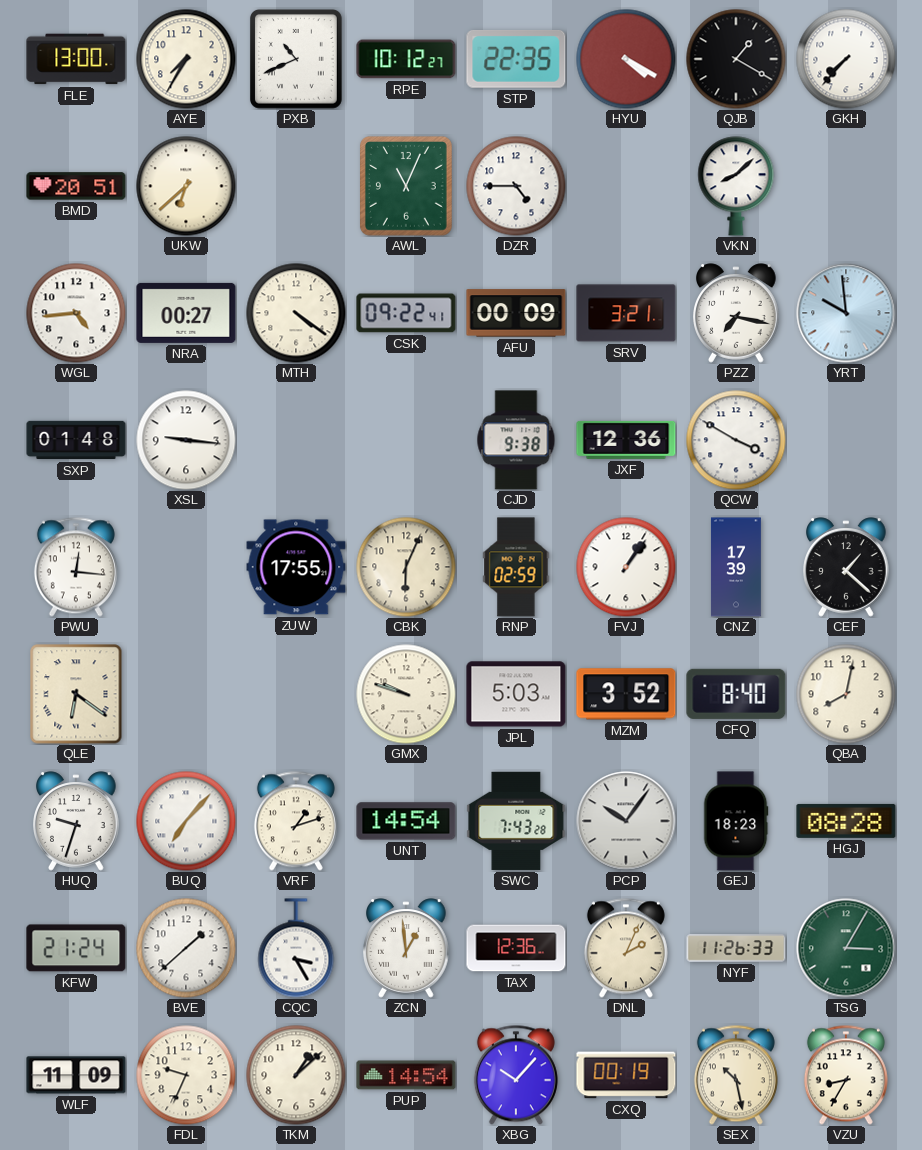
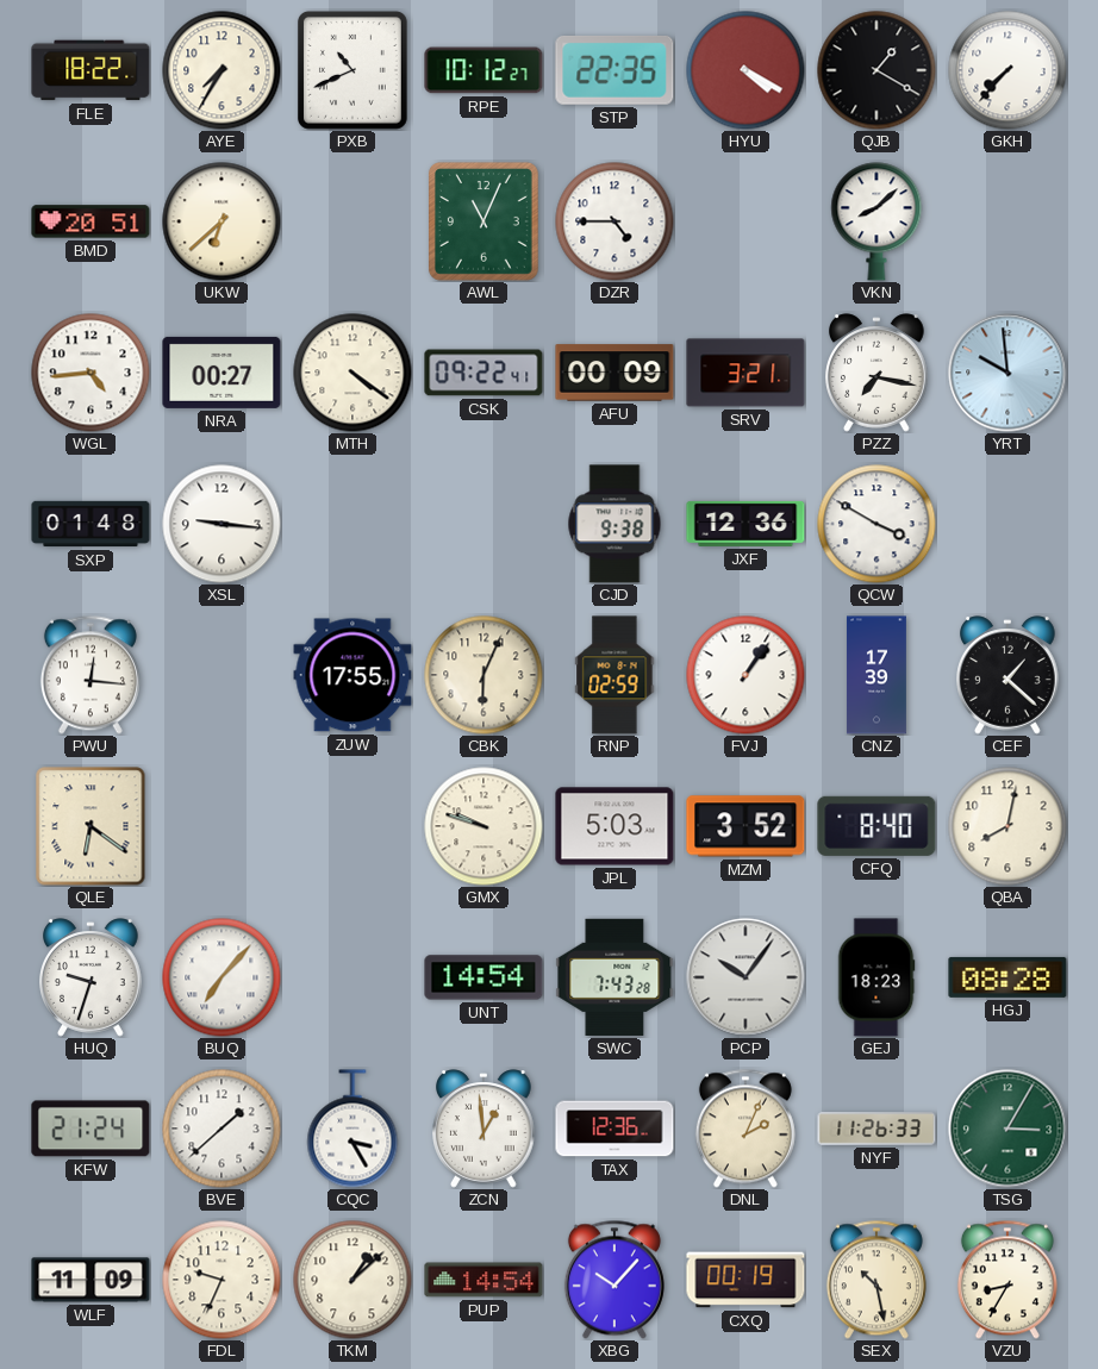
FLE: 13:00 -> 18:22
VRF: 1:12 -> none
